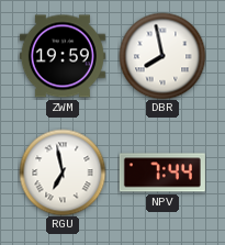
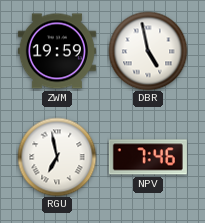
DBR: 7:58 -> 4:58
NPV: 7:44 -> 7:46
